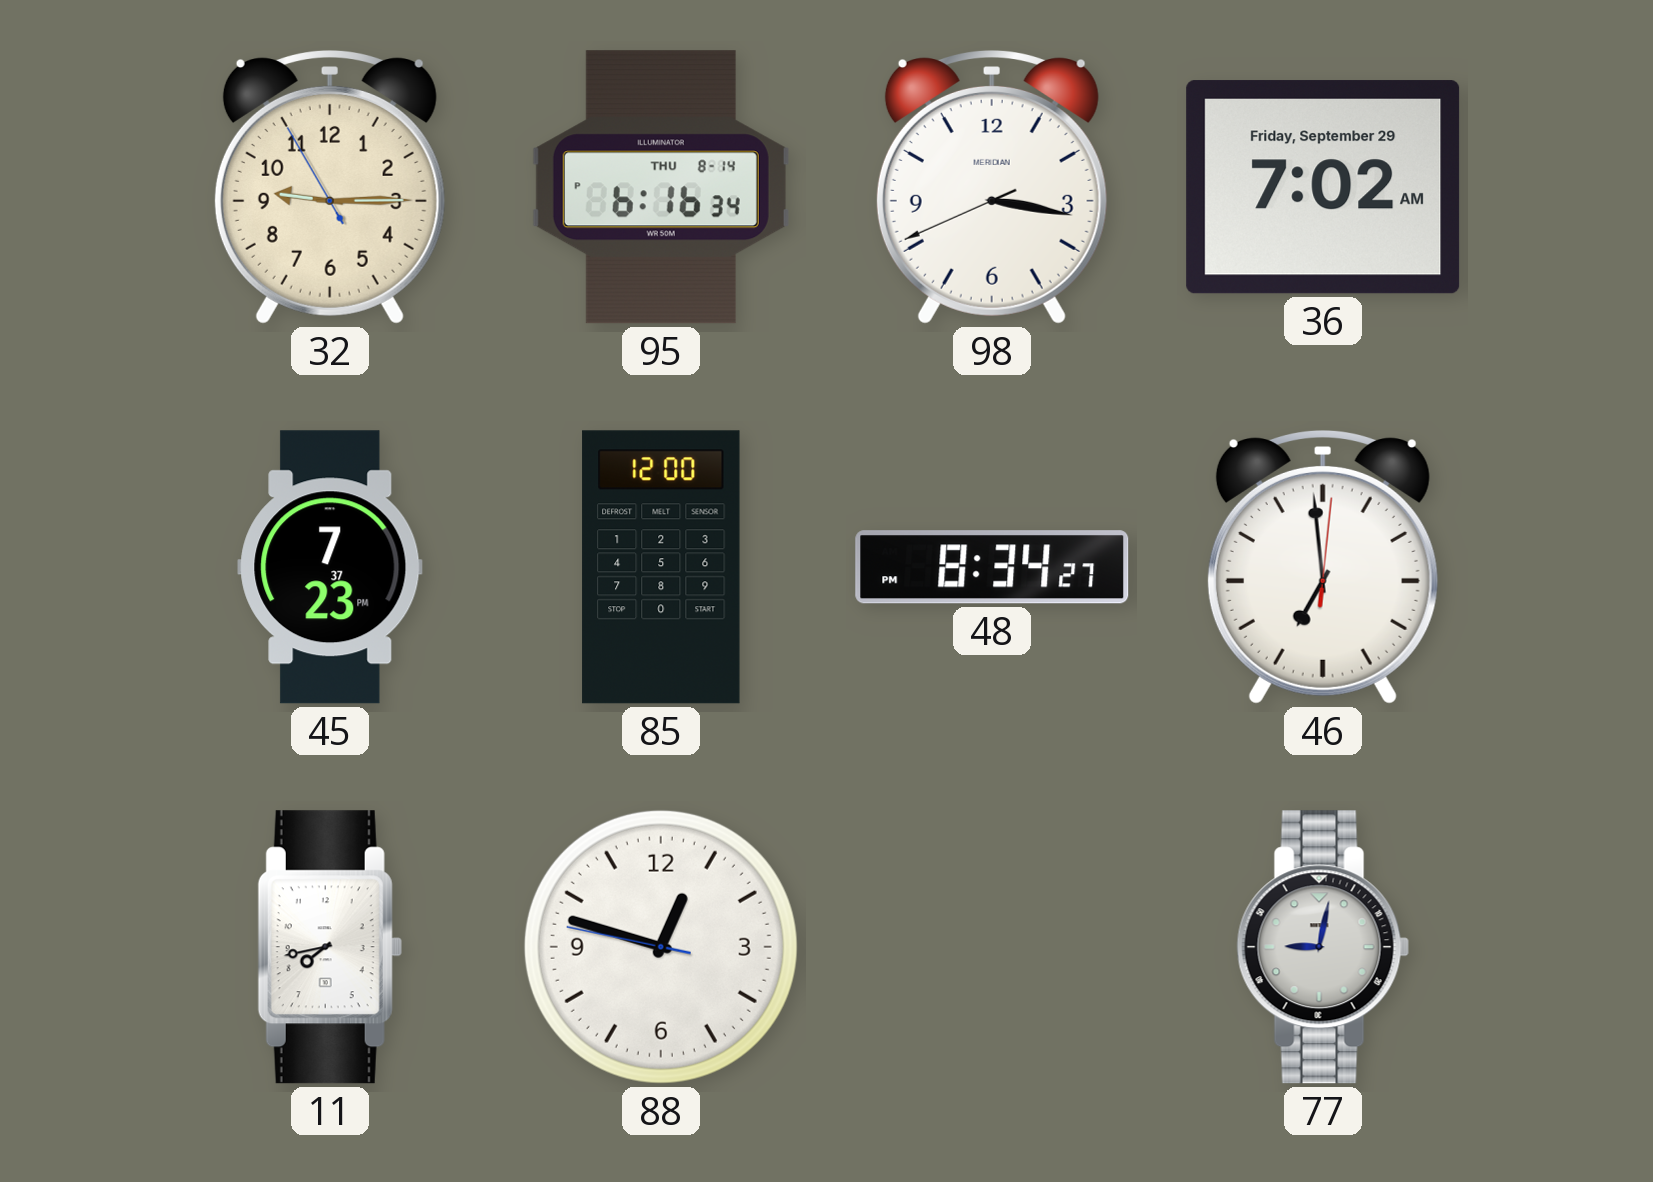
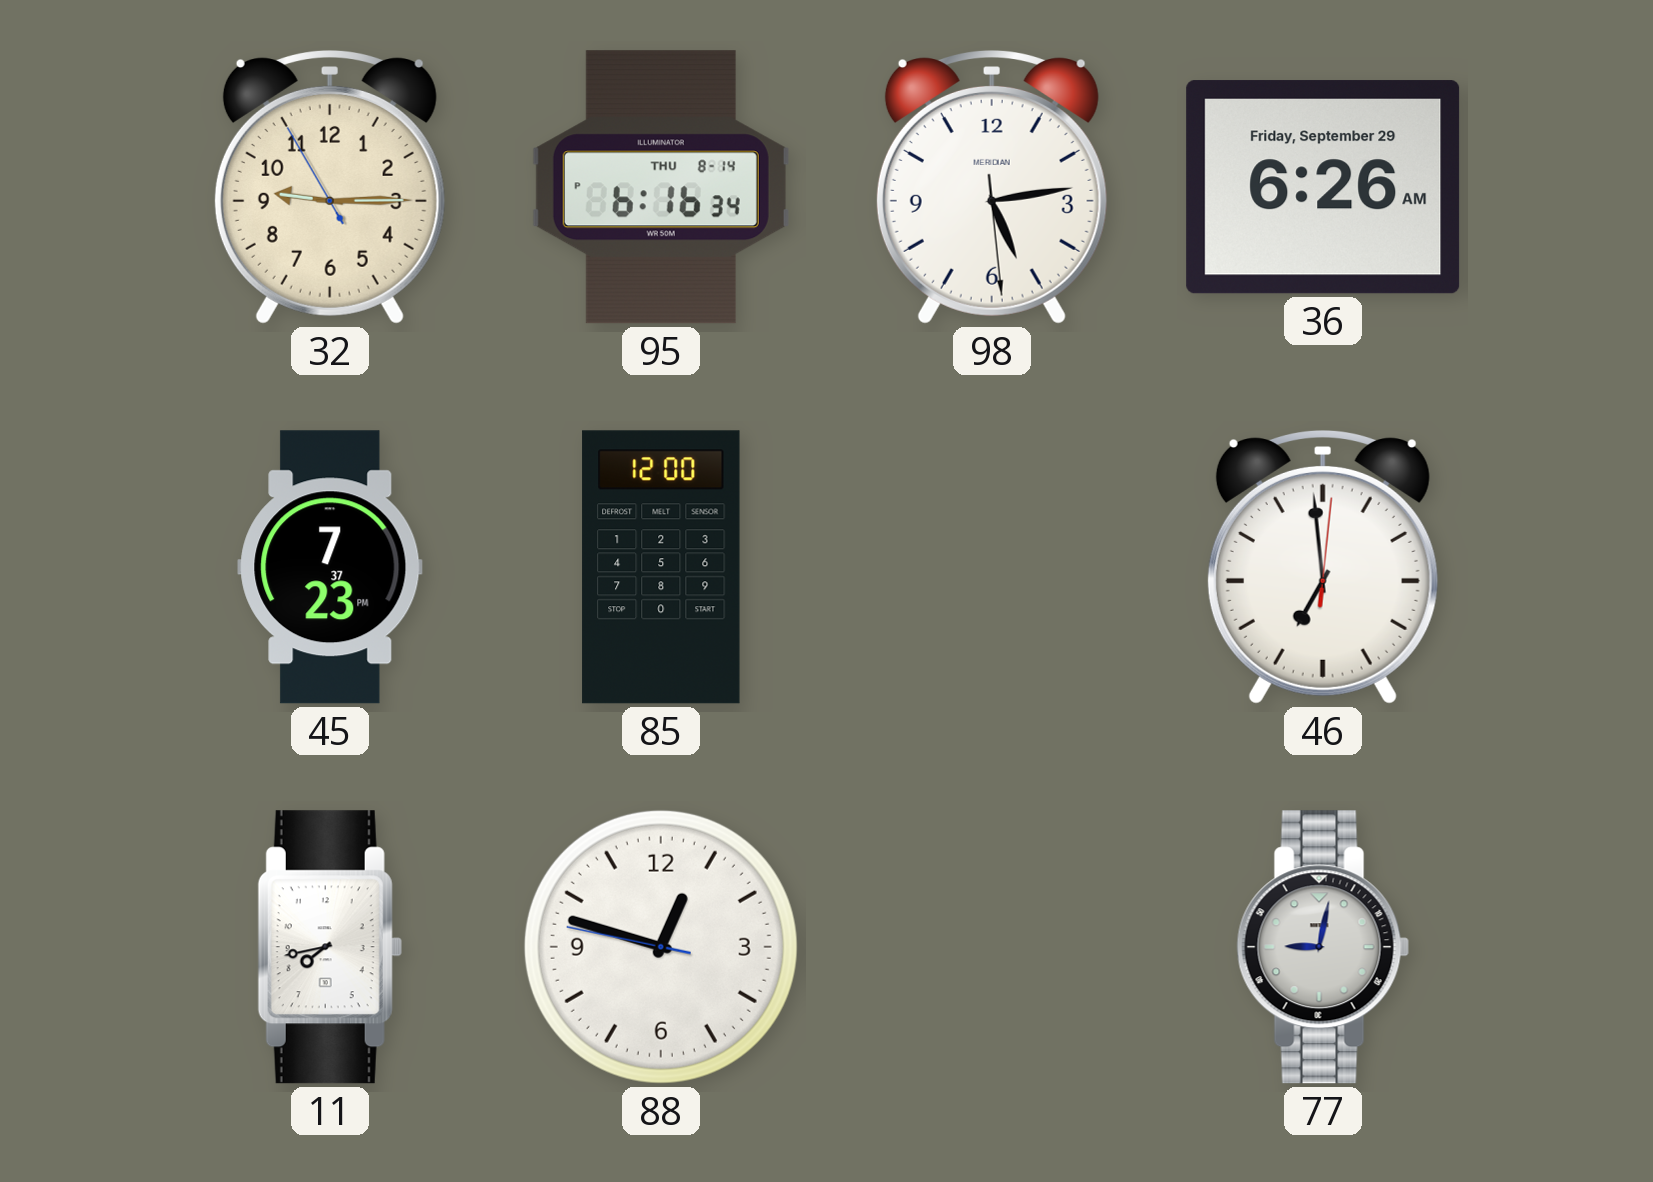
98: 3:16 -> 5:13
36: 7:02 -> 6:26
48: 8:34 -> none
